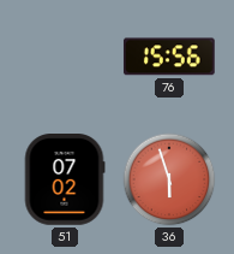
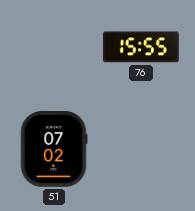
76: 15:56 -> 15:55
36: 5:57 -> none
